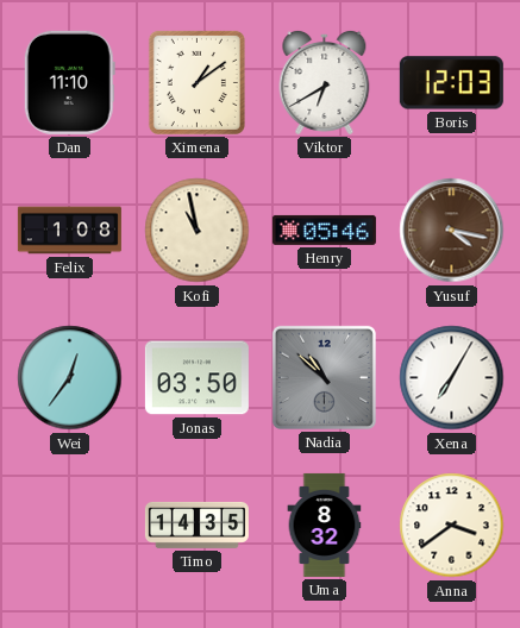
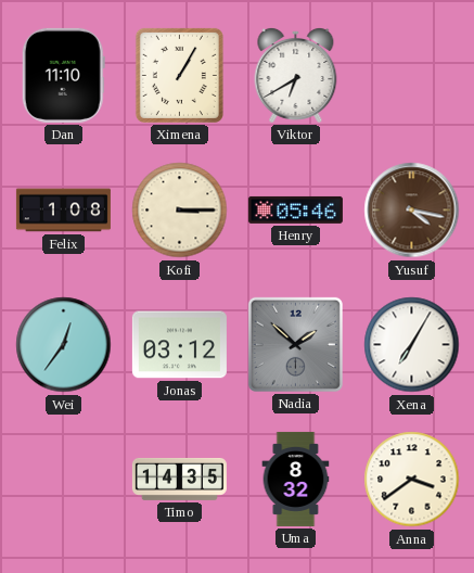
Ximena: 1:09 -> 1:05
Boris: 12:03 -> none
Kofi: 10:58 -> 3:15
Jonas: 03:50 -> 03:12
Nadia: 10:52 -> 1:52
